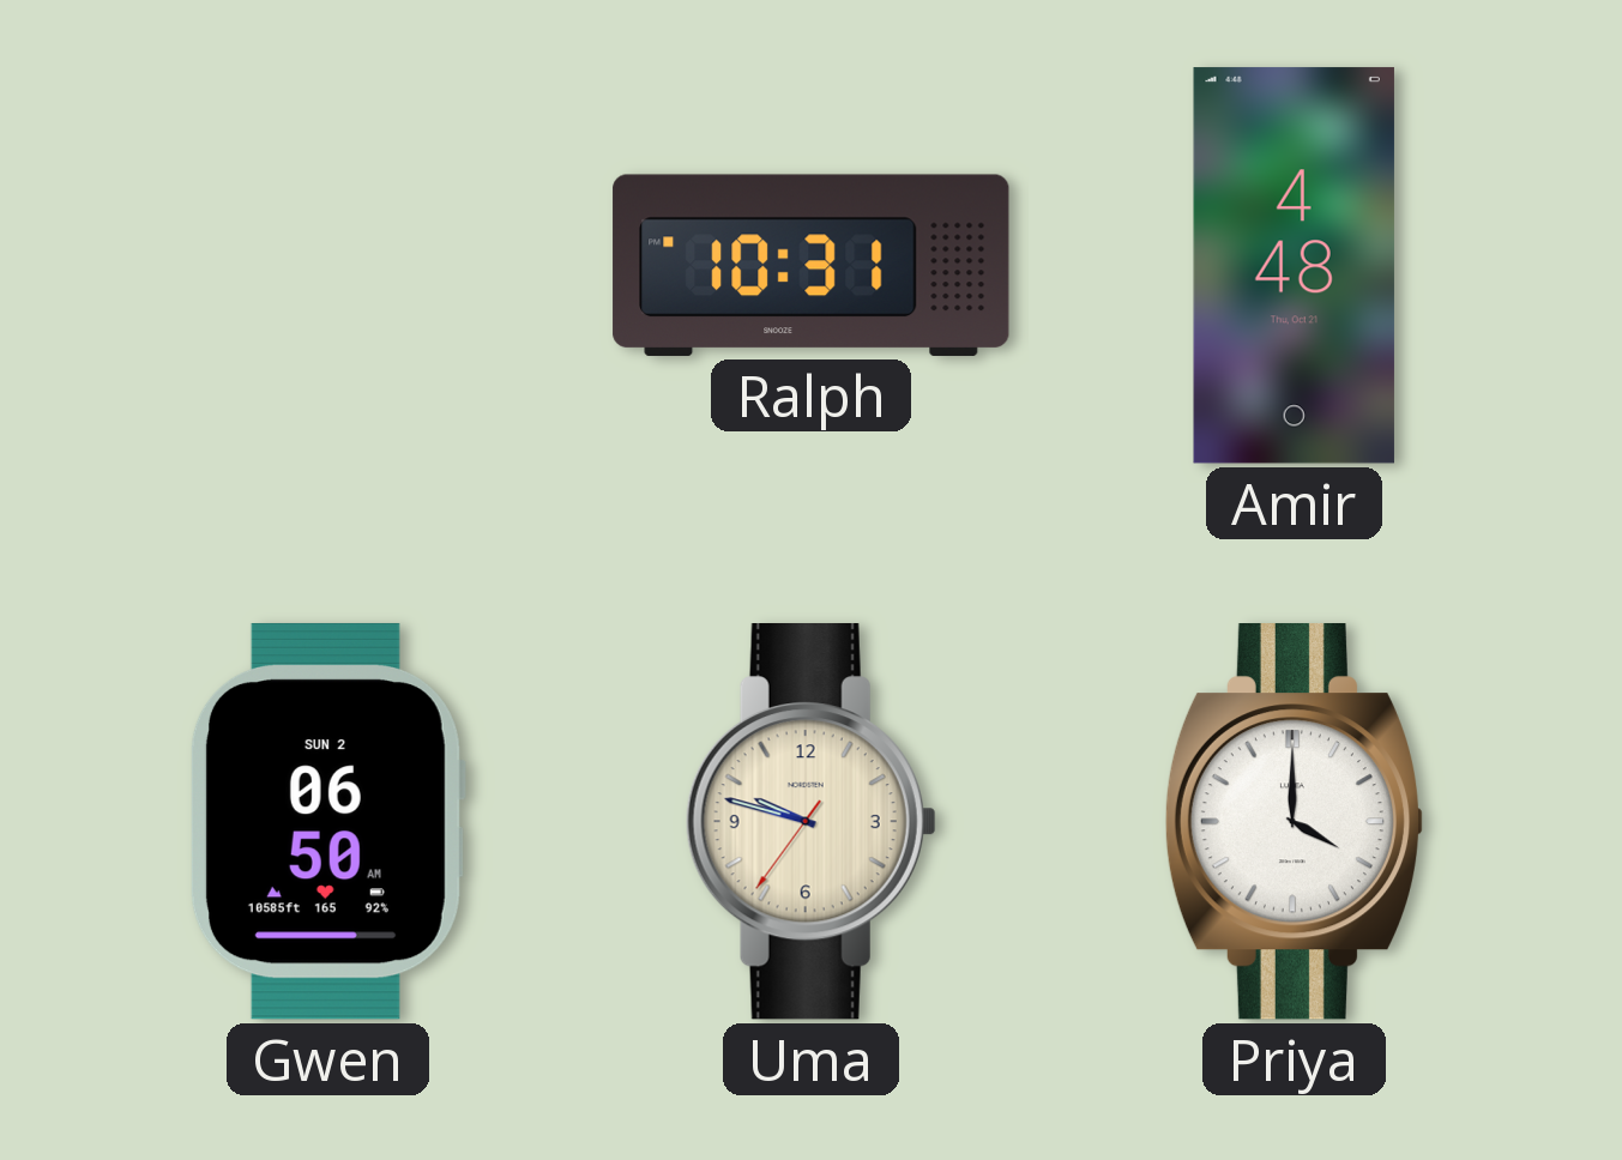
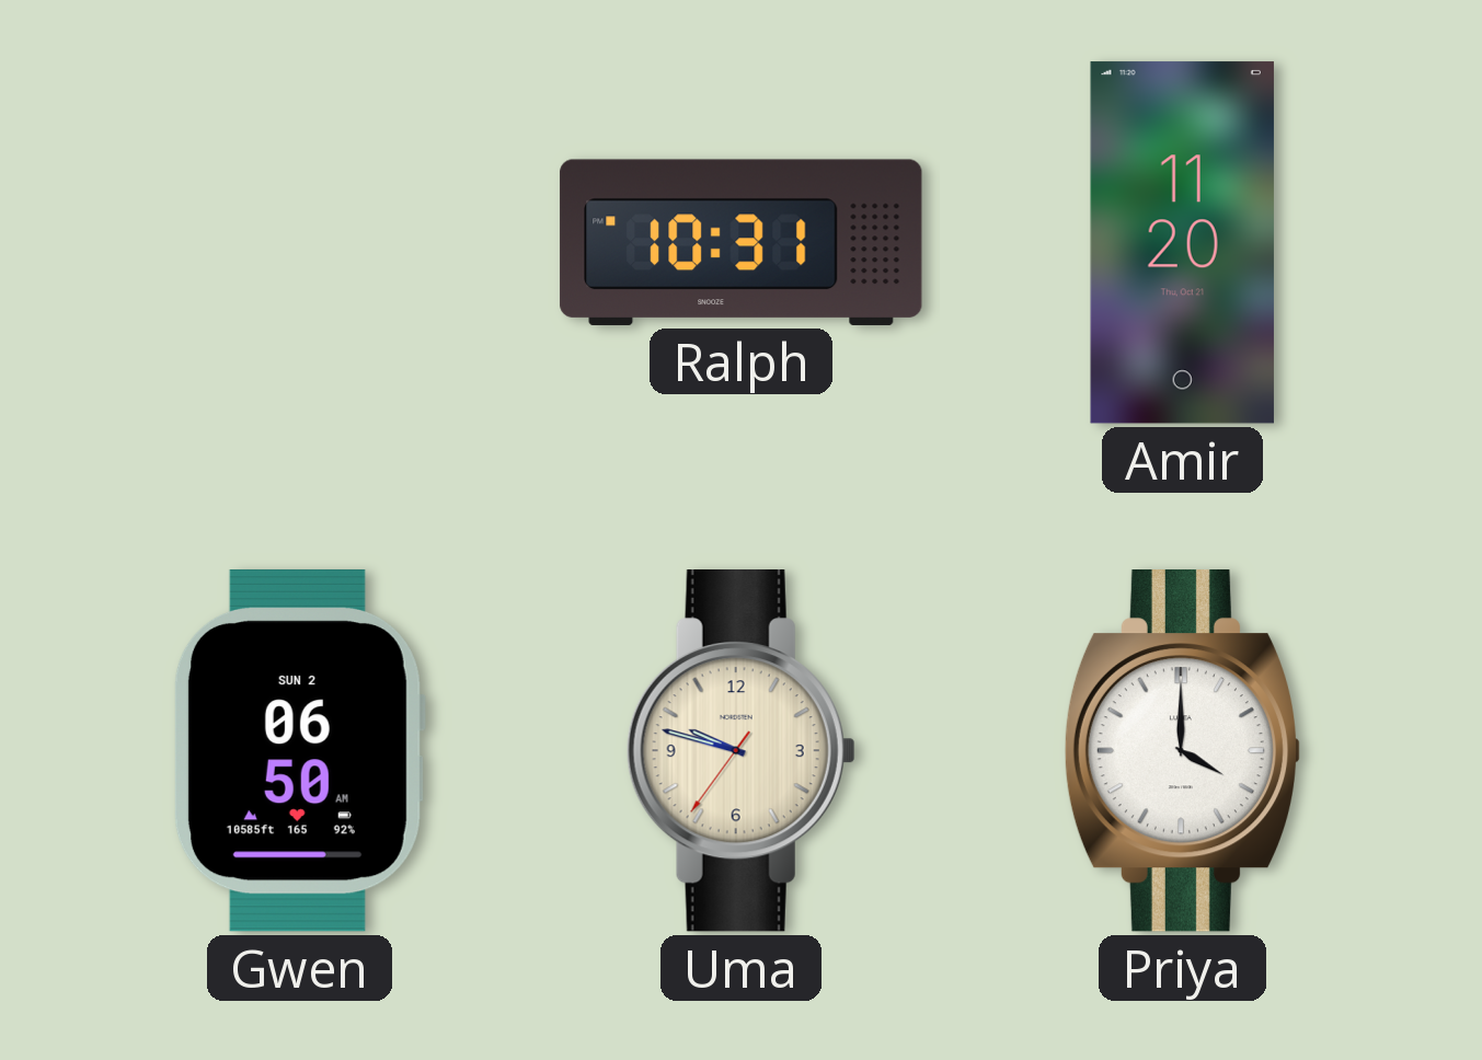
Amir: 4:48 -> 11:20
